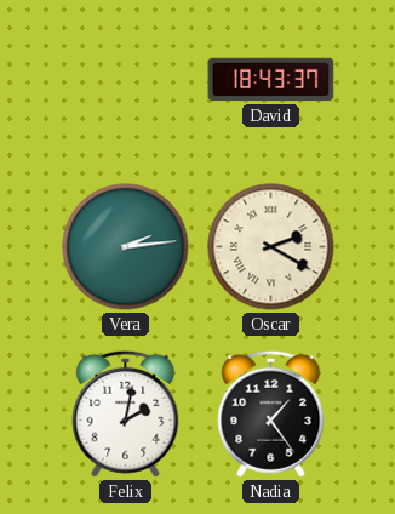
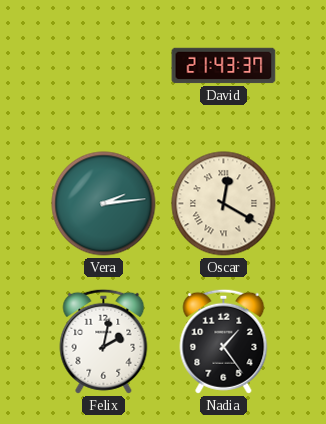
David: 18:43 -> 21:43
Oscar: 2:20 -> 12:20
